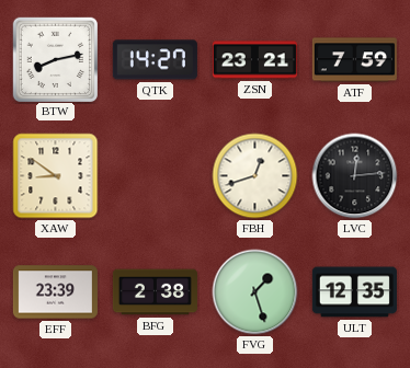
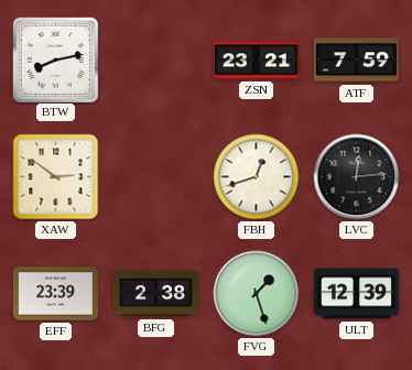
QTK: 14:27 -> none
XAW: 8:51 -> 2:51
ULT: 12:35 -> 12:39
